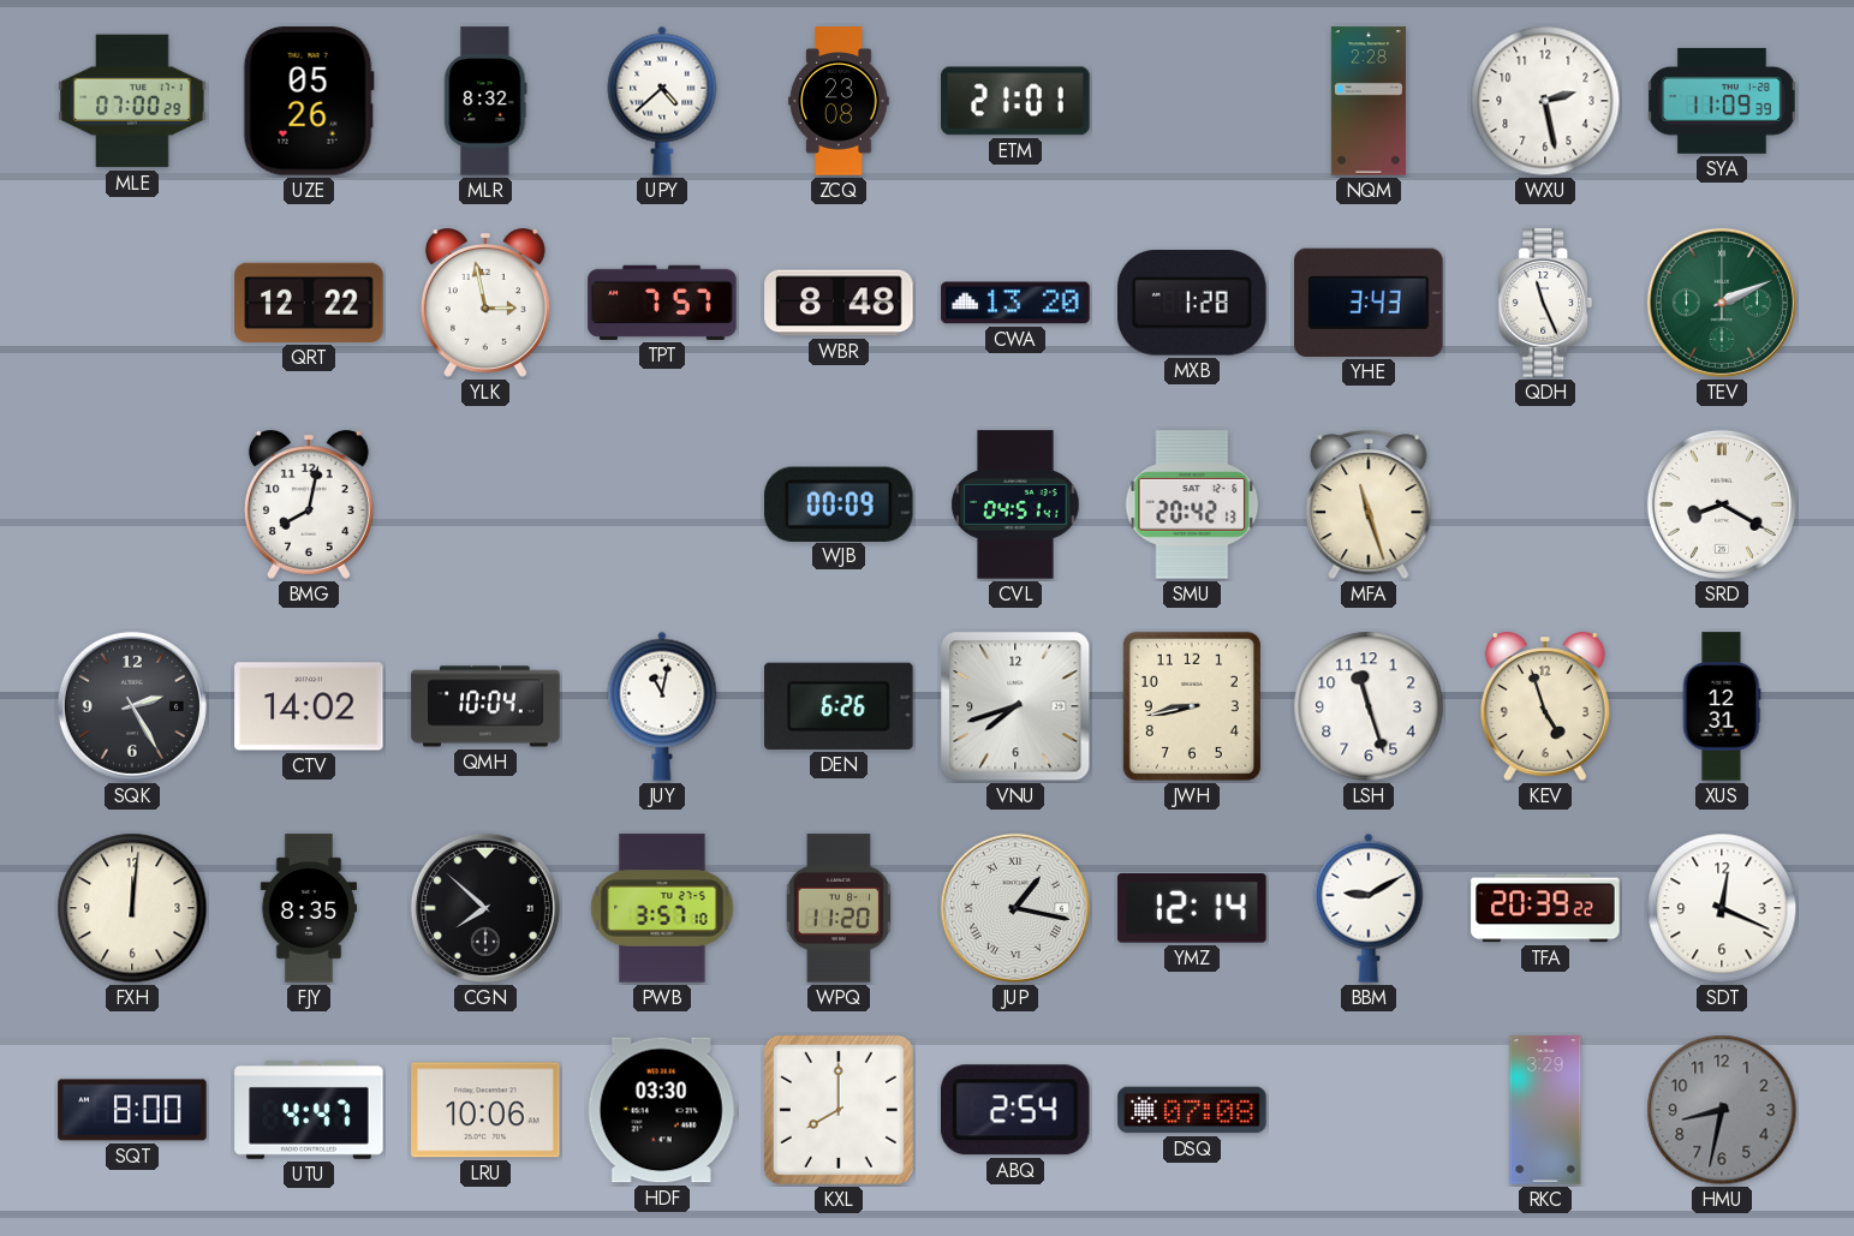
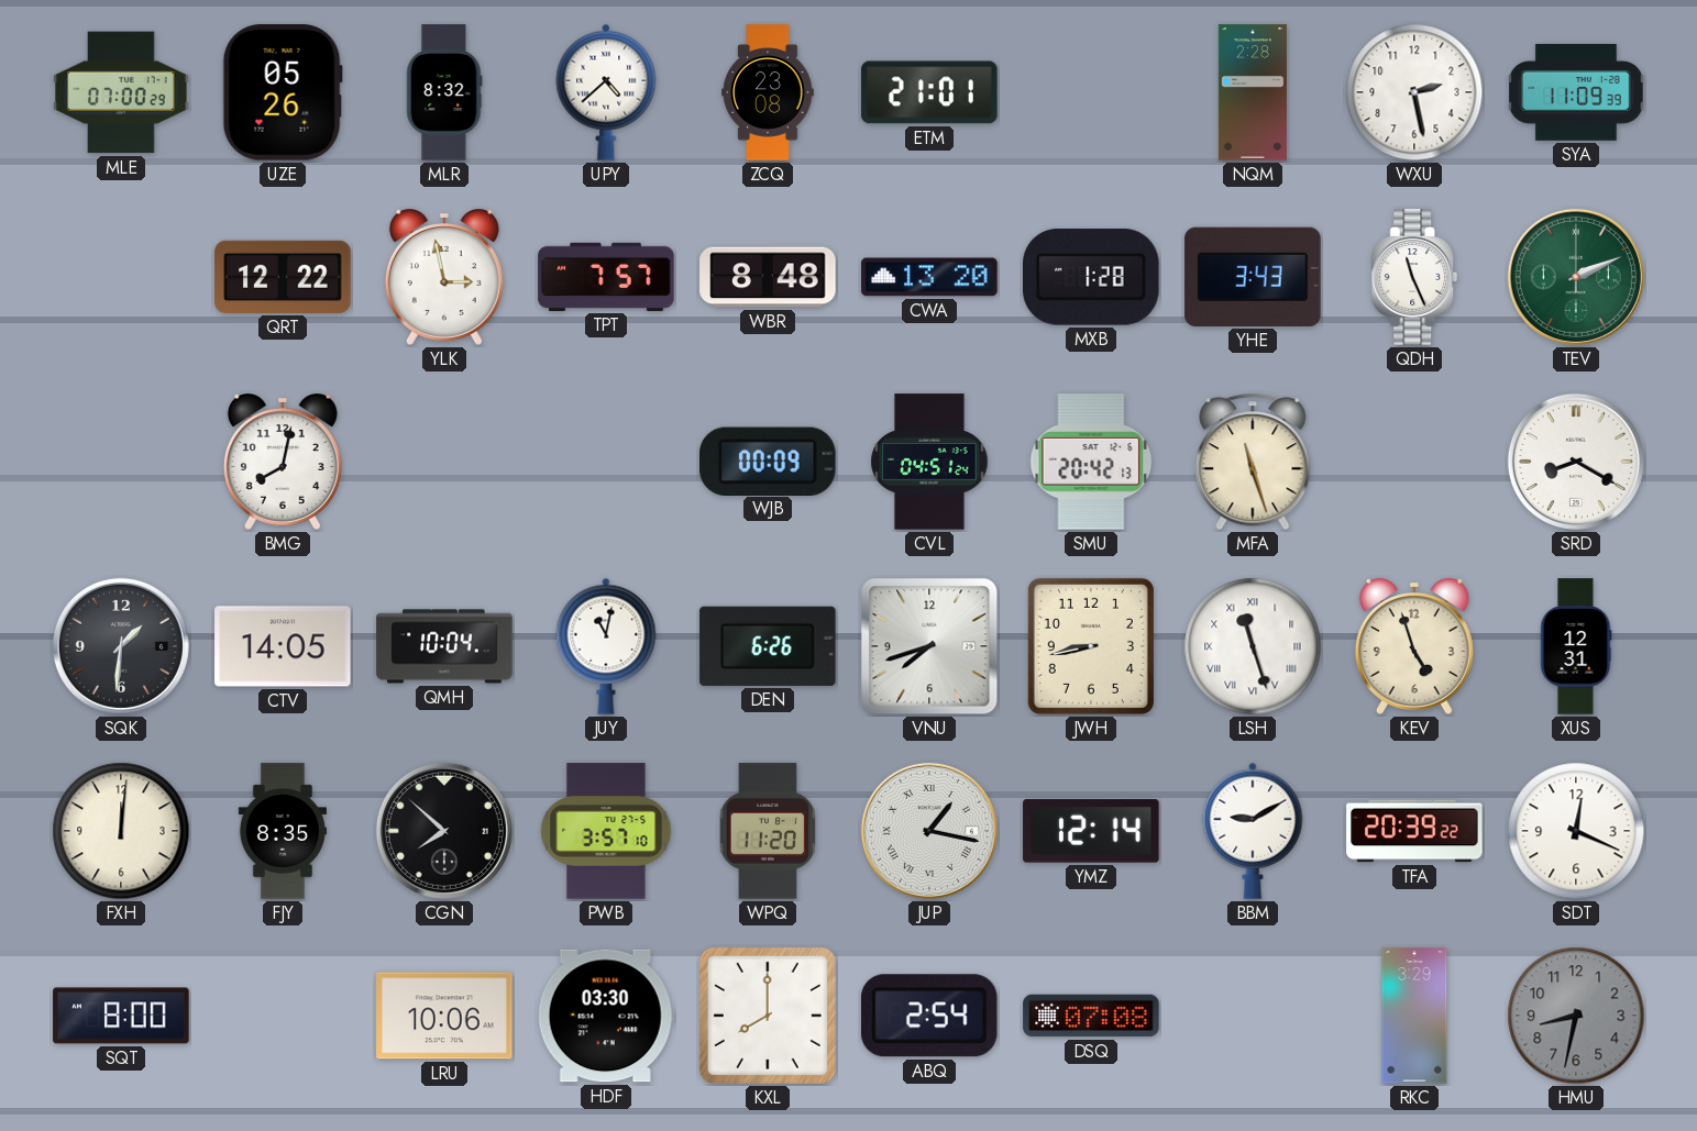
CVL: 04:51:41 -> 04:51:24
SQK: 2:25 -> 1:31
CTV: 14:02 -> 14:05
LSH numerals: Arabic -> Roman
UTU: 4:47 -> none
